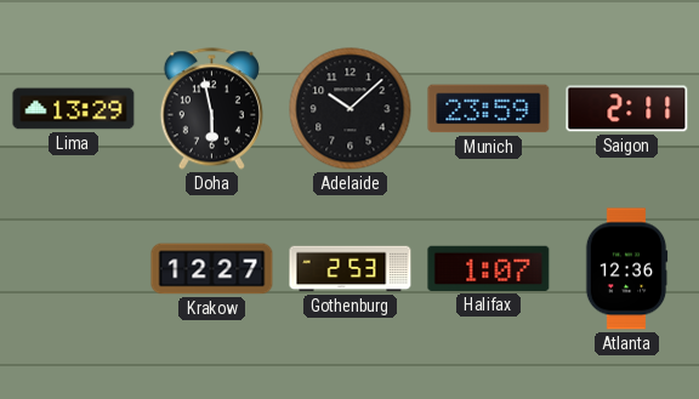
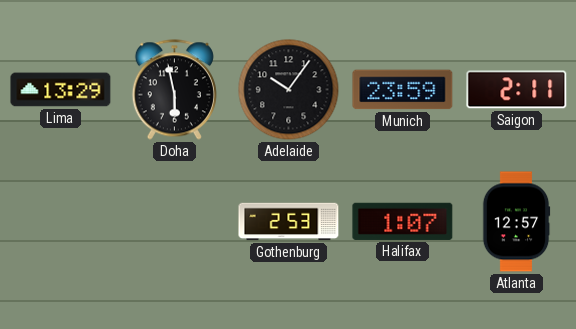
Adelaide: 10:08 -> 10:06
Krakow: 12:27 -> none
Atlanta: 12:36 -> 12:57
